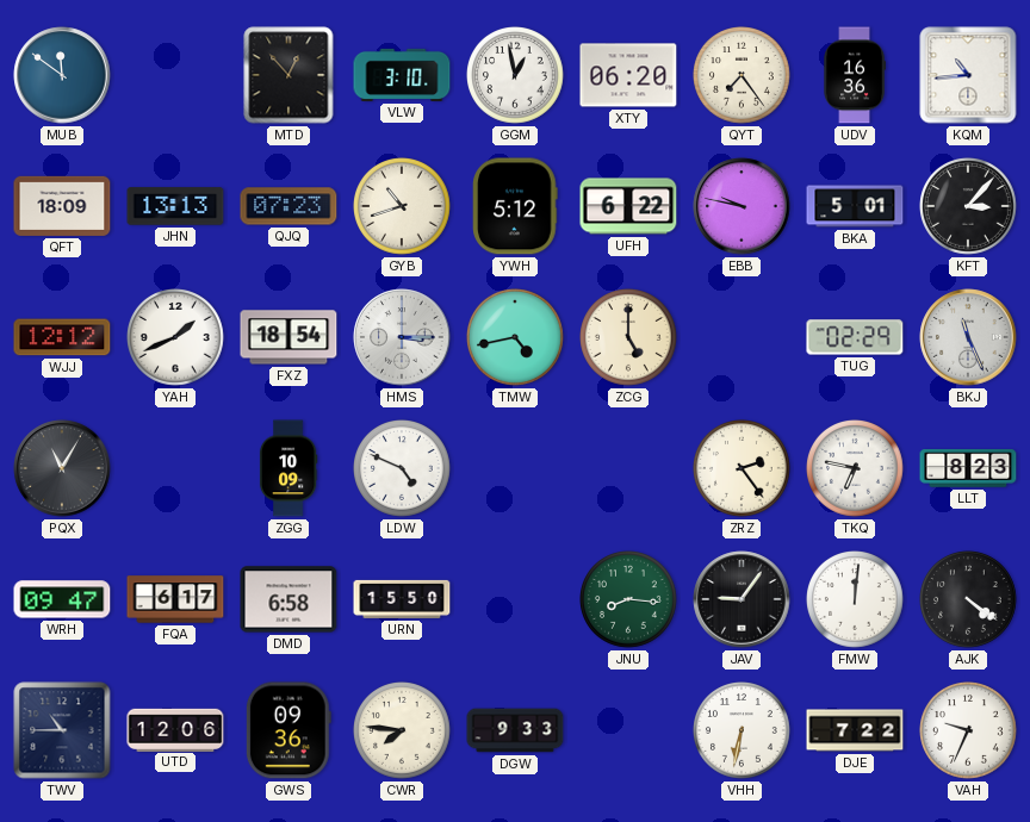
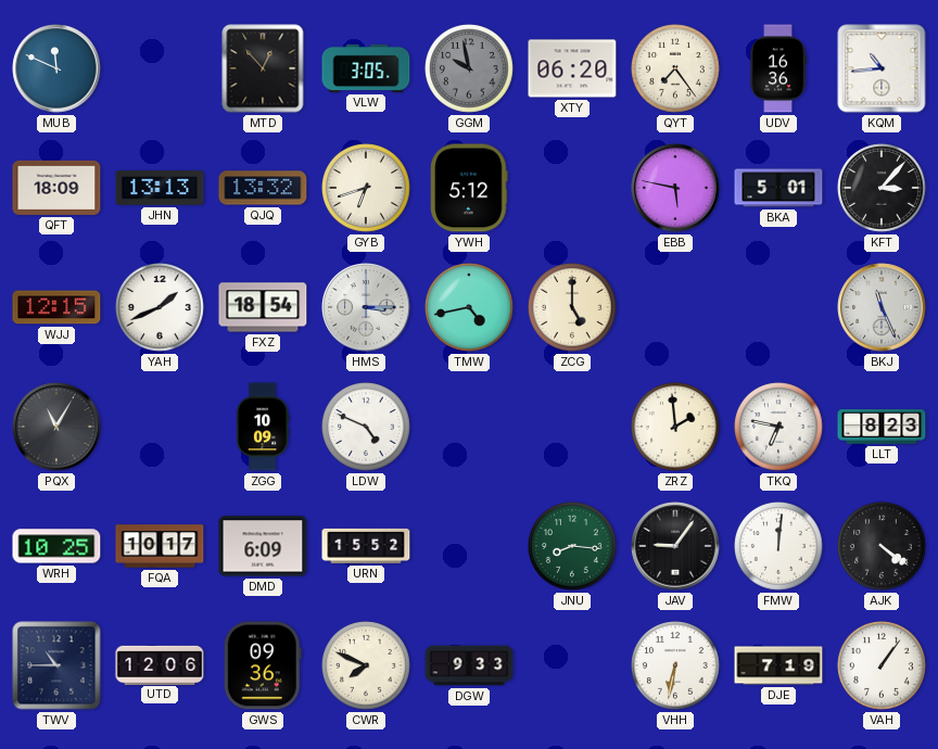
MUB: 11:51 -> 11:49
VLW: 3:10 -> 3:05
GGM: 12:58 -> 9:58
GGM dial: white -> grey
QJQ: 07:23 -> 13:32
GYB: 10:42 -> 6:42
UFH: 6:22 -> none
EBB: 9:47 -> 5:47
WJJ: 12:12 -> 12:15
TUG: 02:29 -> none
ZRZ: 2:24 -> 1:59
WRH: 09:47 -> 10:25
FQA: 6:17 -> 10:17
DMD: 6:58 -> 6:09
URN: 15:50 -> 15:52
CWR: 7:46 -> 7:49
DJE: 7:22 -> 7:19
VAH: 9:34 -> 1:06
